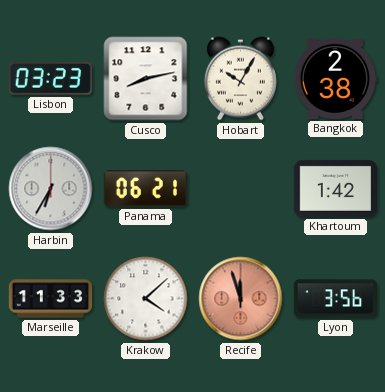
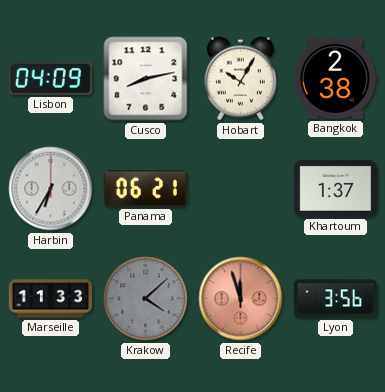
Lisbon: 03:23 -> 04:09
Khartoum: 1:42 -> 1:37
Krakow dial: white -> grey
